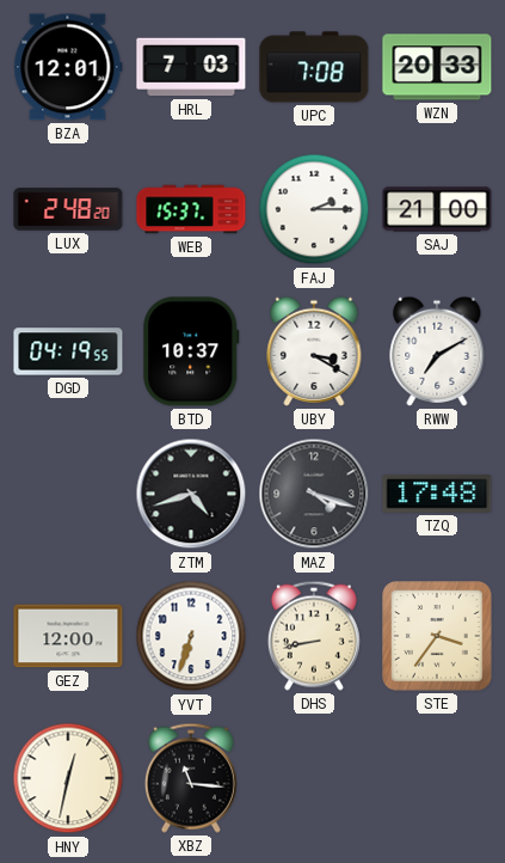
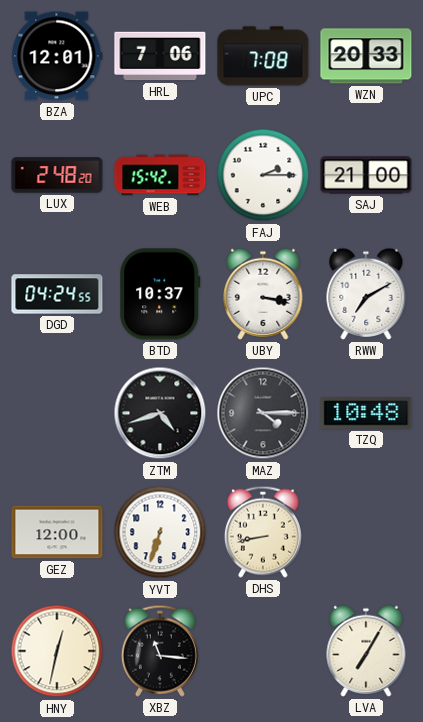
HRL: 7:03 -> 7:06
WEB: 15:37 -> 15:42
DGD: 04:19 -> 04:24
UBY: 3:20 -> 3:17
MAZ: 4:18 -> 4:15
TZQ: 17:48 -> 10:48
STE: 3:36 -> none
LVA: none -> 7:05
